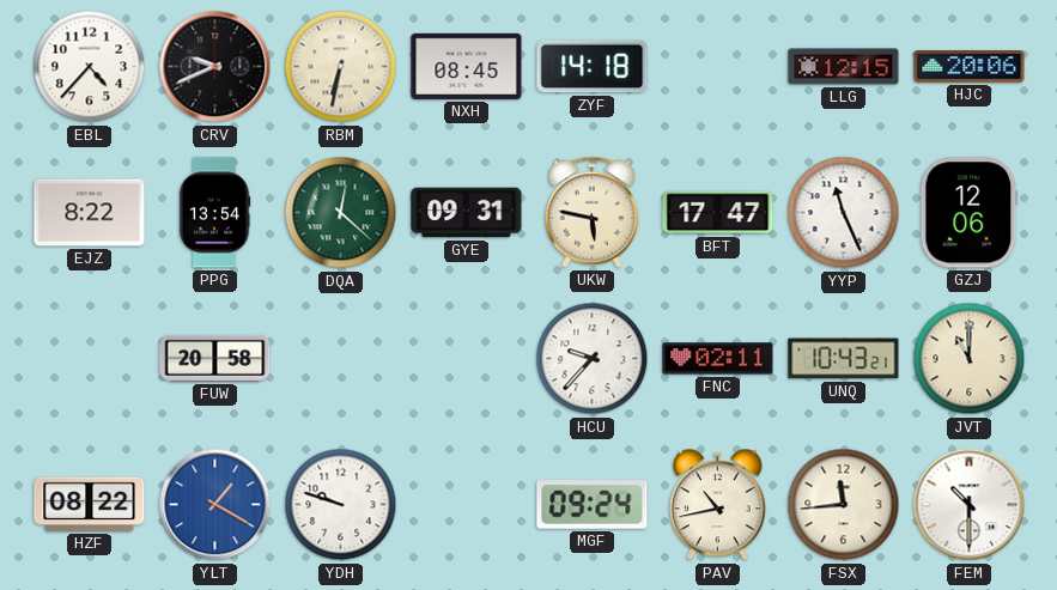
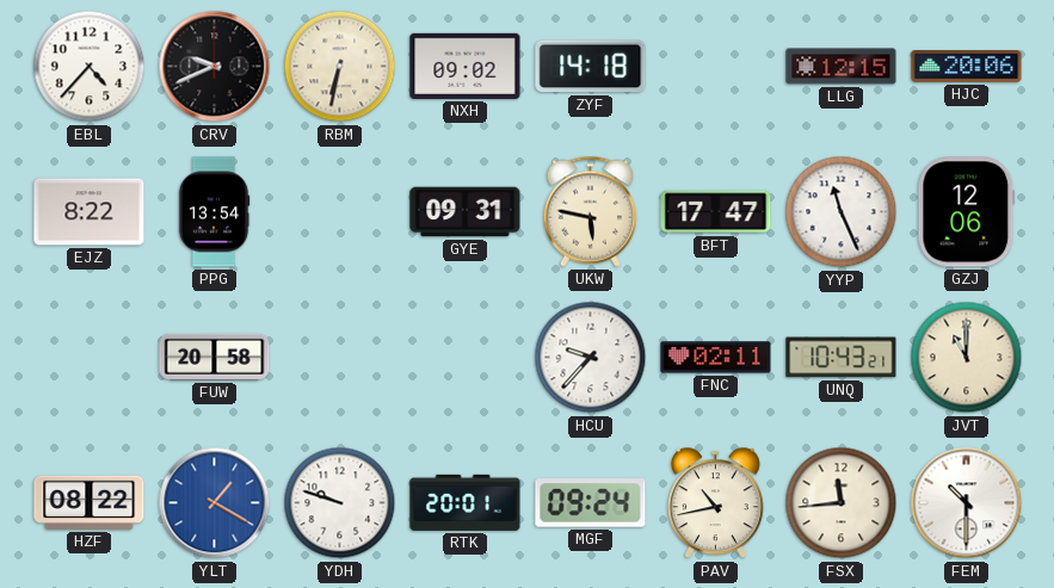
NXH: 08:45 -> 09:02
DQA: 12:22 -> none
RTK: none -> 20:01
